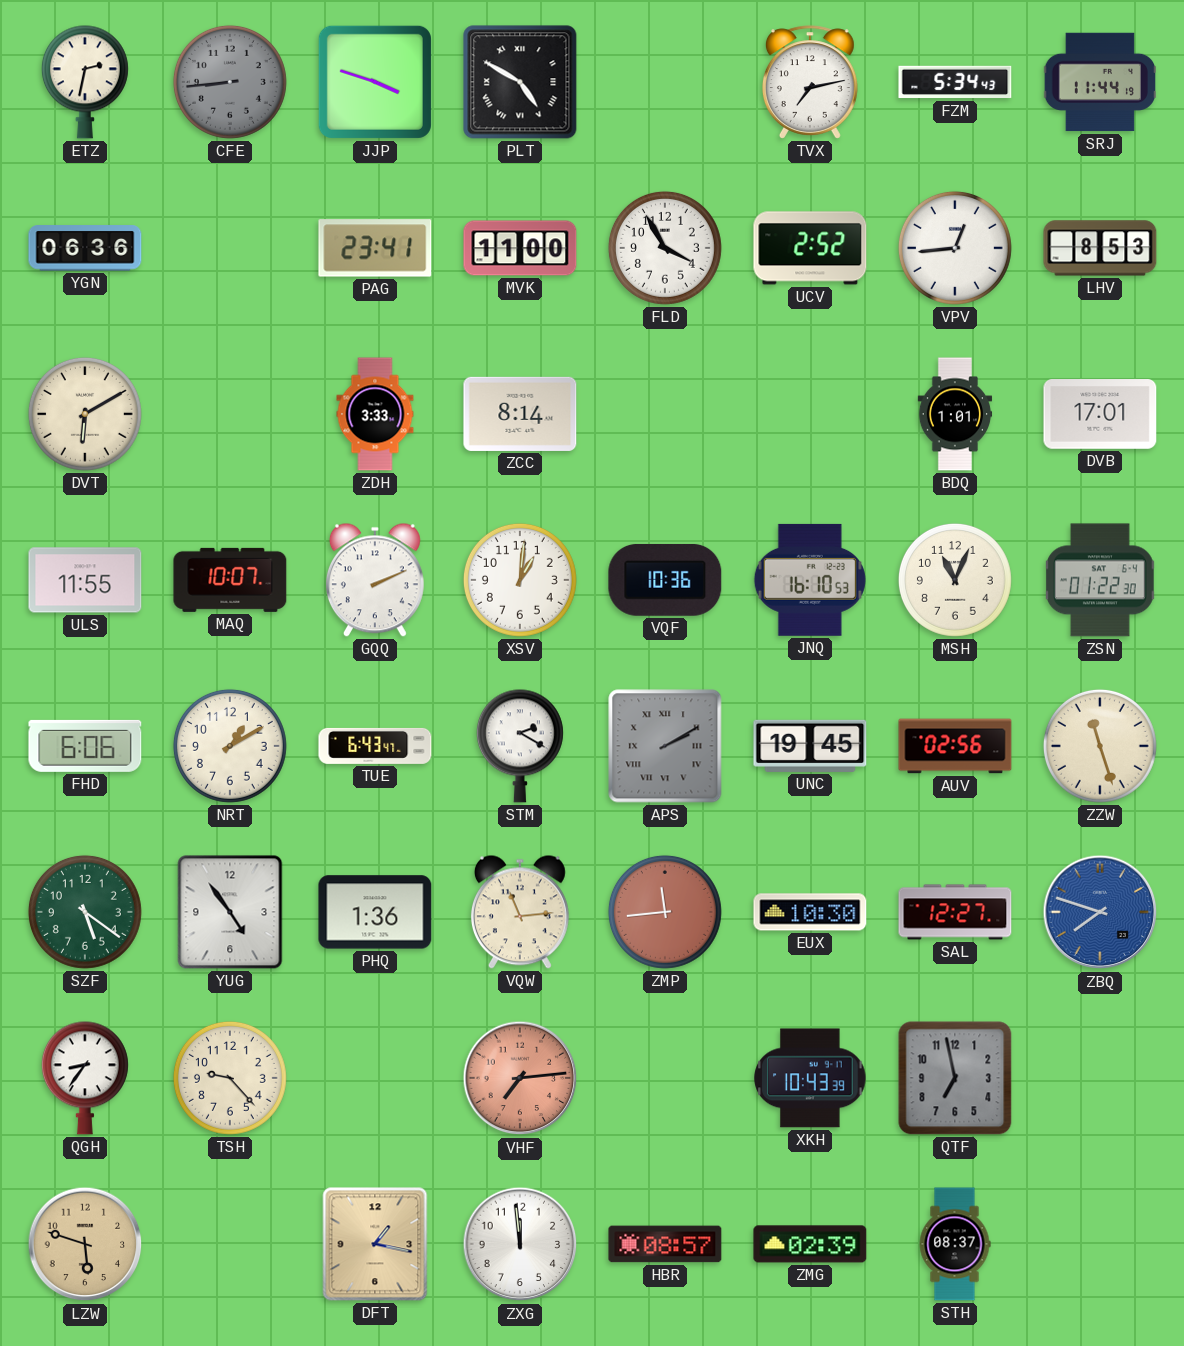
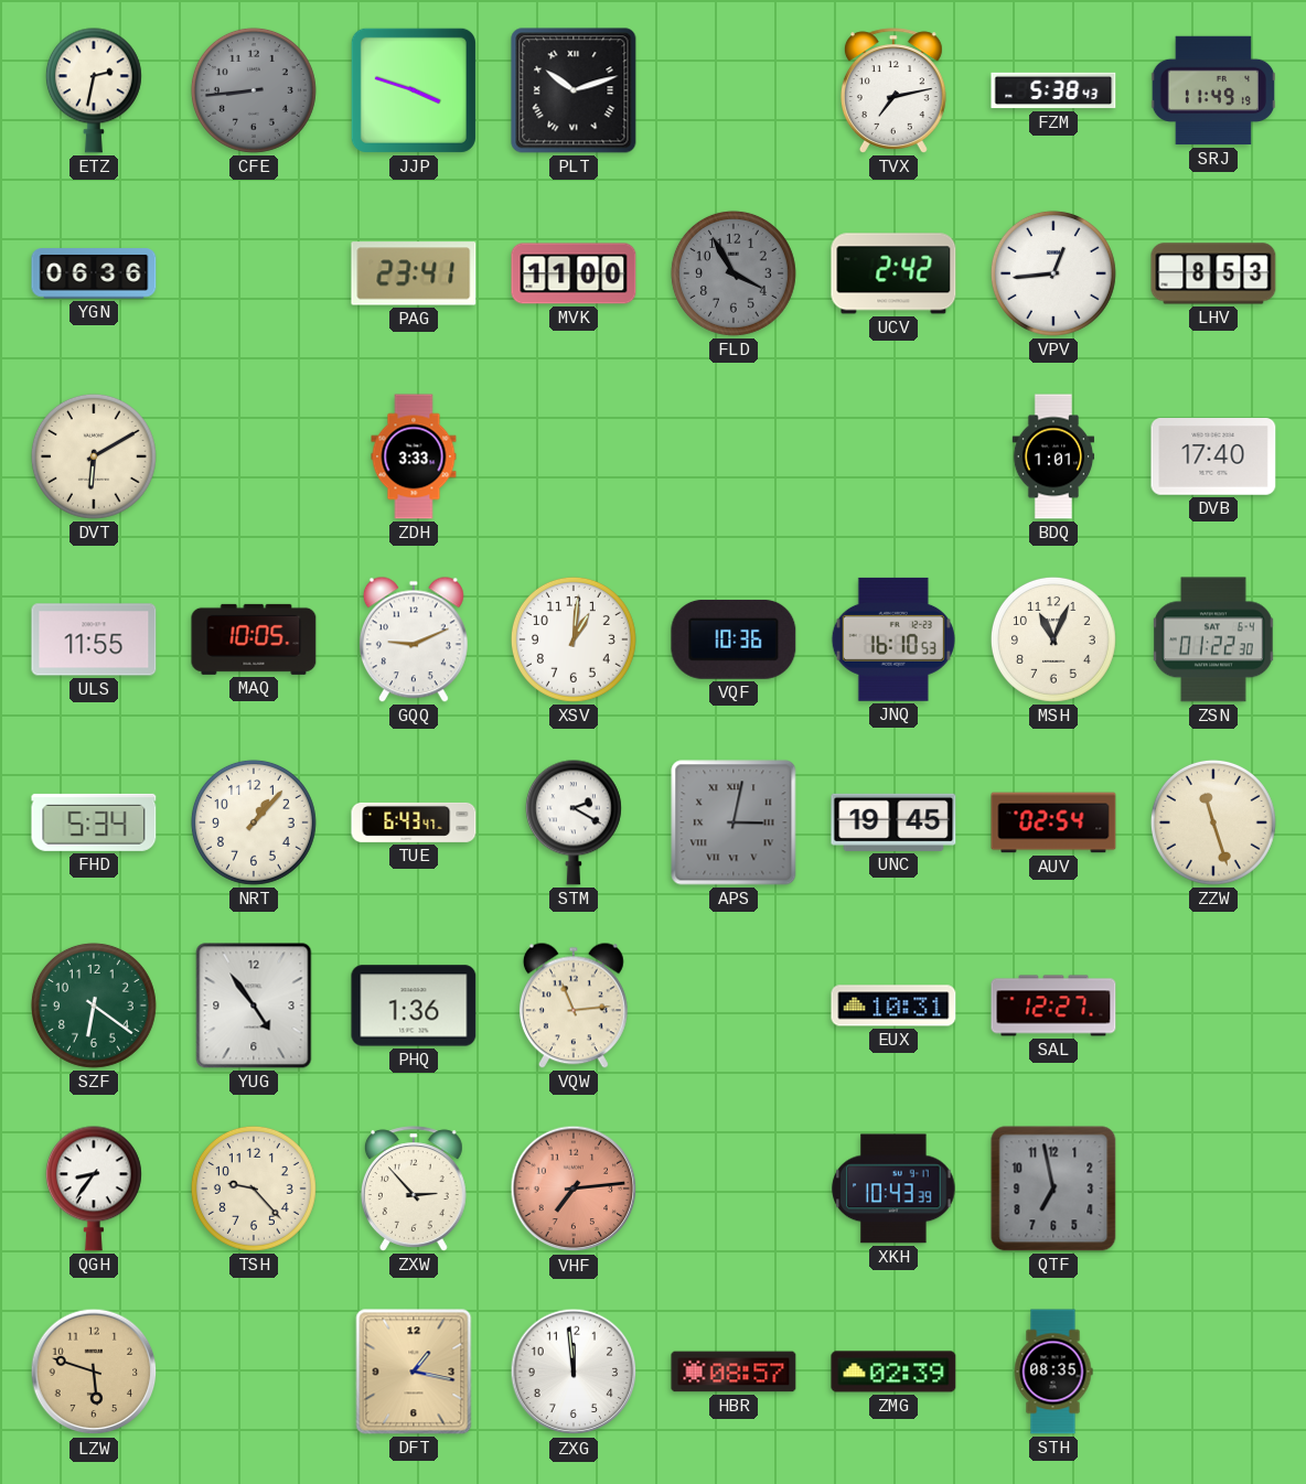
PLT: 4:50 -> 10:12
FZM: 5:34 -> 5:38
SRJ: 11:44 -> 11:49
FLD dial: white -> grey
UCV: 2:52 -> 2:42
ZCC: 8:14 -> none
DVB: 17:01 -> 17:40
MAQ: 10:07 -> 10:05
GQQ: 2:11 -> 9:11
FHD: 6:06 -> 5:34
NRT: 1:10 -> 1:07
APS: 2:10 -> 3:02
AUV: 02:56 -> 02:54
SZF: 5:21 -> 6:21
ZMP: 11:44 -> none
EUX: 10:30 -> 10:31
ZBQ: 7:48 -> none
ZXW: none -> 2:53
STH: 08:37 -> 08:35
